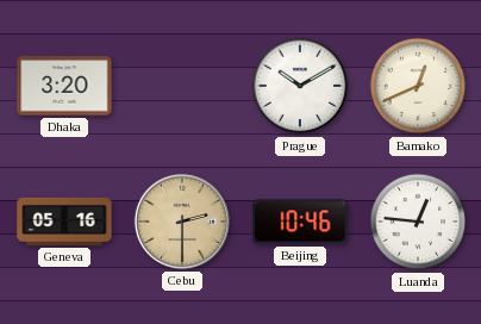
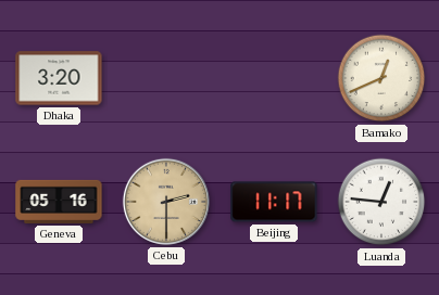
Prague: 10:10 -> none
Beijing: 10:46 -> 11:17
